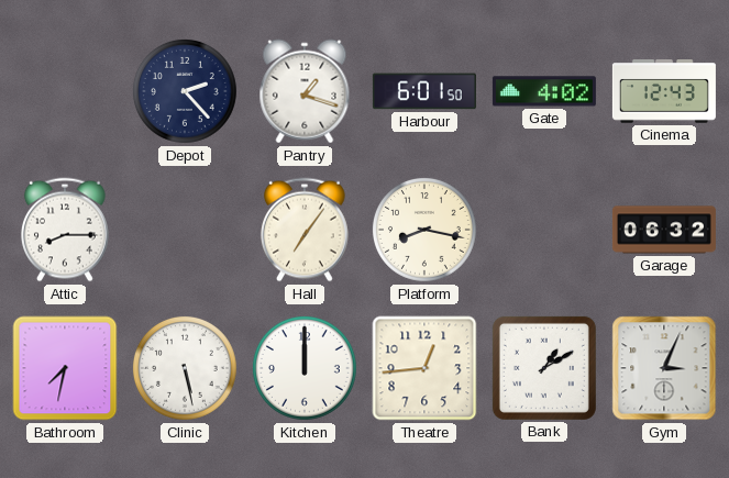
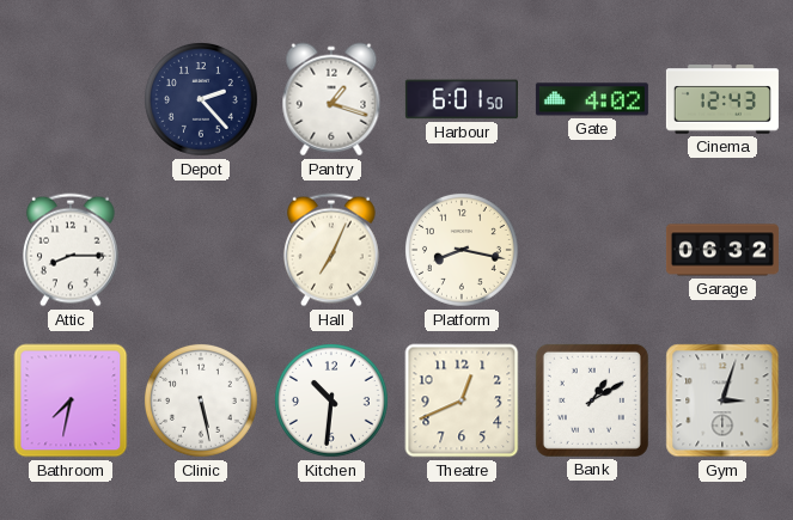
Hall: 7:06 -> 7:04
Kitchen: 12:00 -> 10:31
Theatre: 12:44 -> 12:41
Gym: 3:04 -> 3:03
